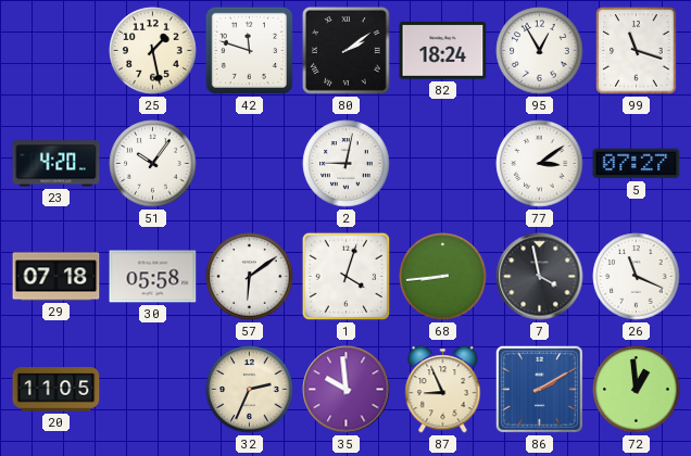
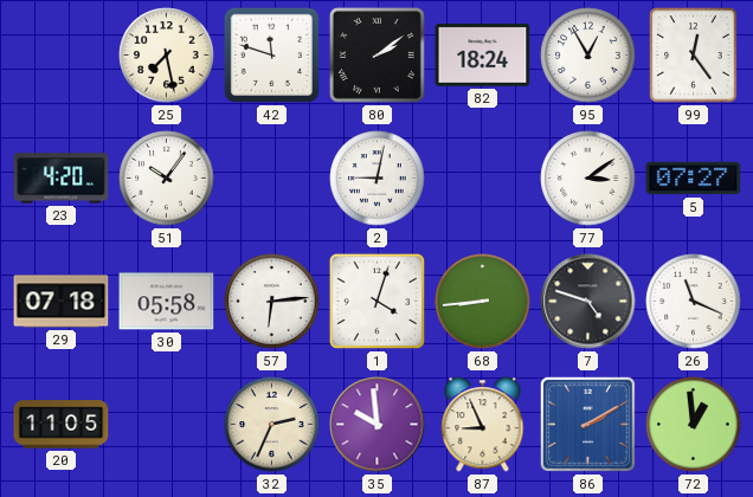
25: 1:28 -> 7:28
99: 11:18 -> 12:24
57: 6:09 -> 6:14
7: 3:58 -> 4:48
